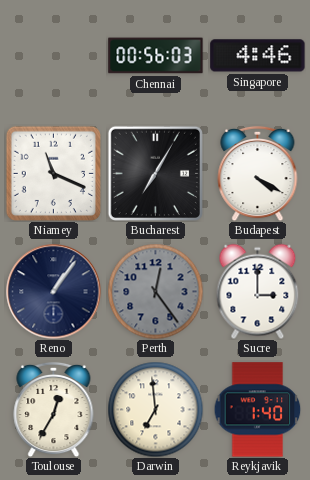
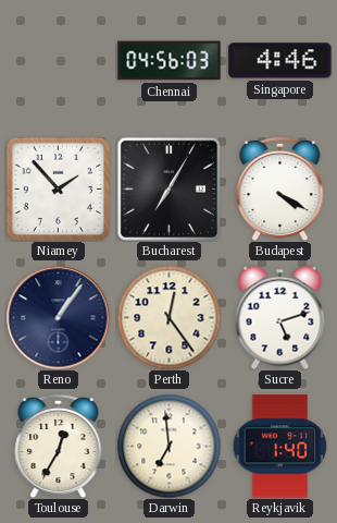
Chennai: 00:56 -> 04:56
Niamey: 11:19 -> 1:53
Perth dial: grey -> cream
Sucre: 3:00 -> 5:12
